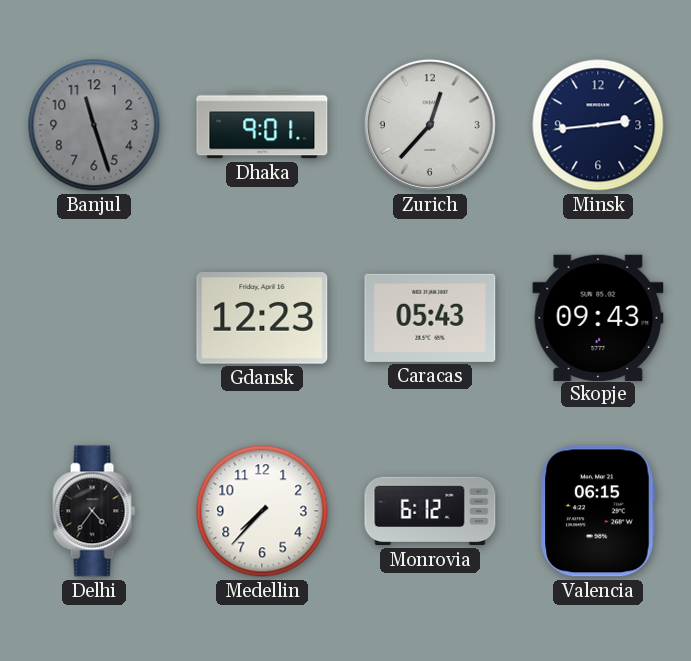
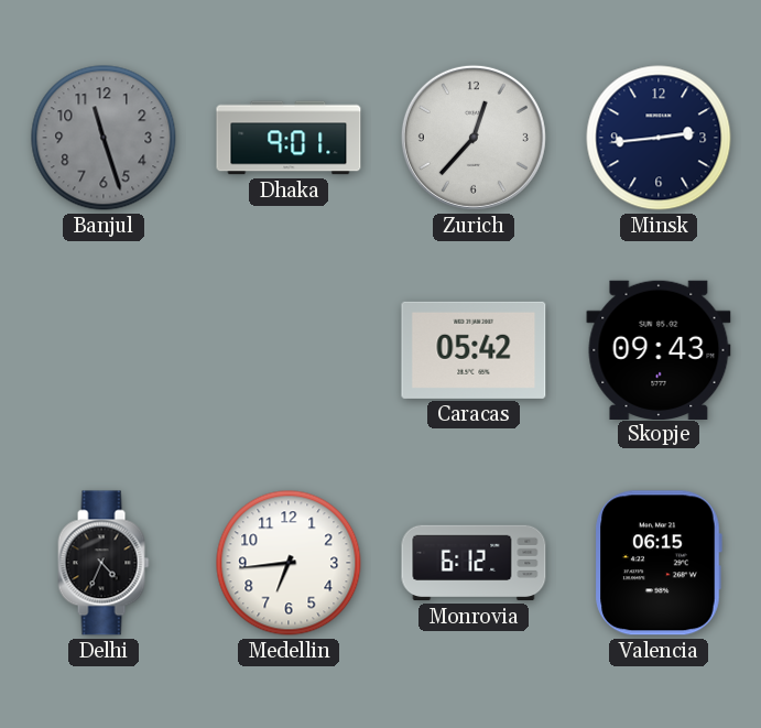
Gdansk: 12:23 -> none
Caracas: 05:43 -> 05:42
Delhi: 4:36 -> 4:34
Medellin: 7:37 -> 6:44
